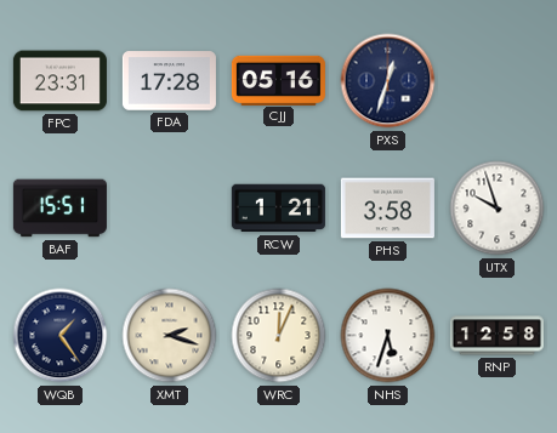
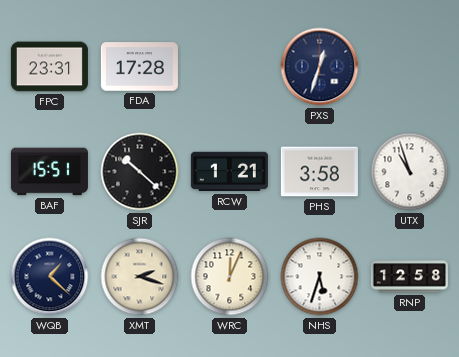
CJJ: 05:16 -> none
SJR: none -> 10:22
UTX: 9:57 -> 10:57
WQB: 1:24 -> 1:22
